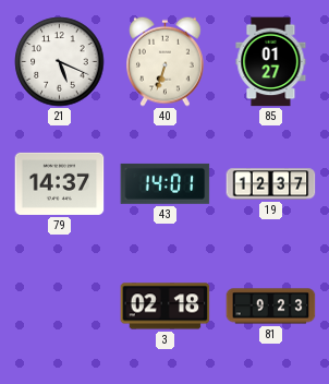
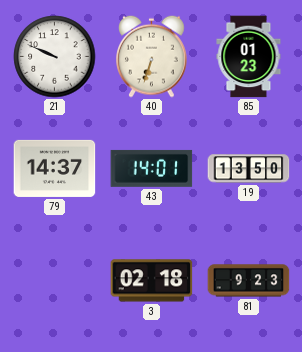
21: 5:19 -> 9:49
85: 01:27 -> 01:23
19: 12:37 -> 13:50
